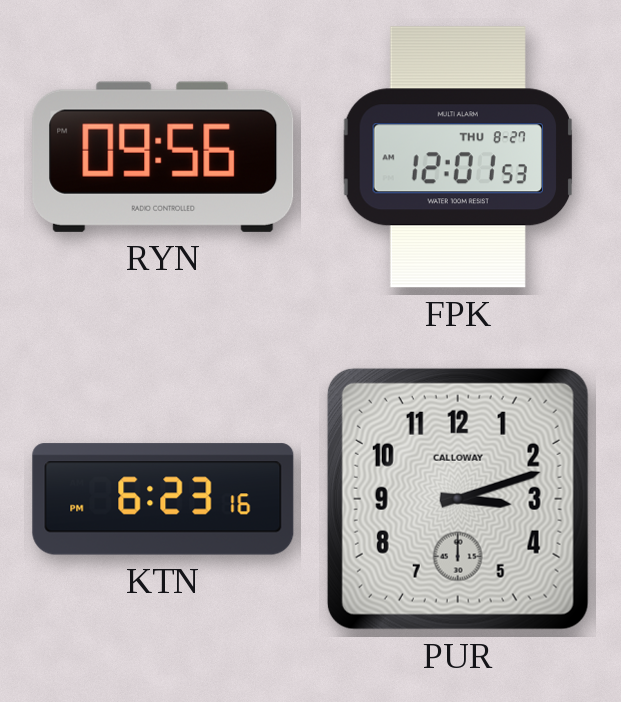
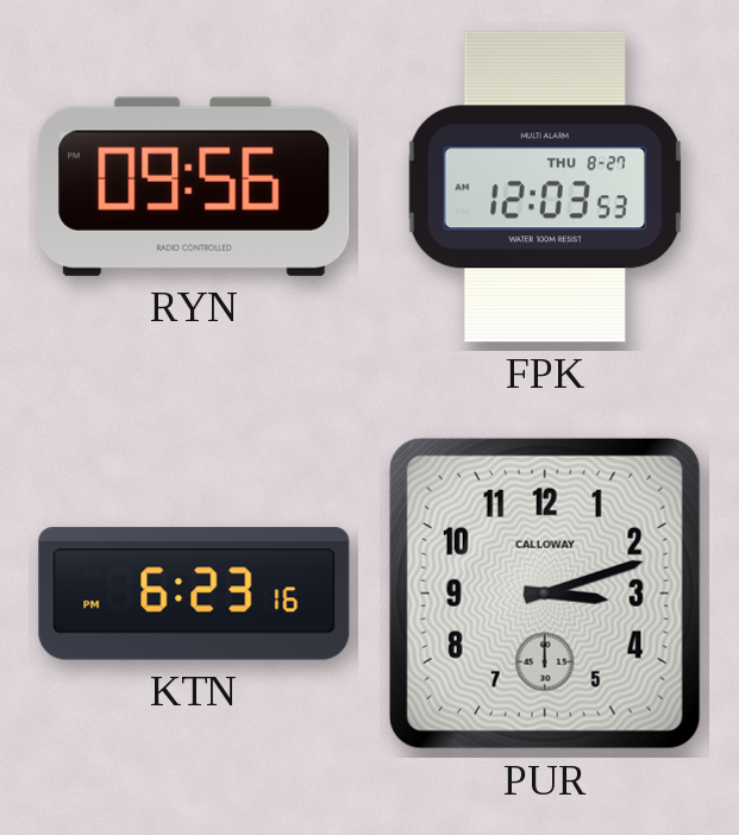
FPK: 12:01 -> 12:03
